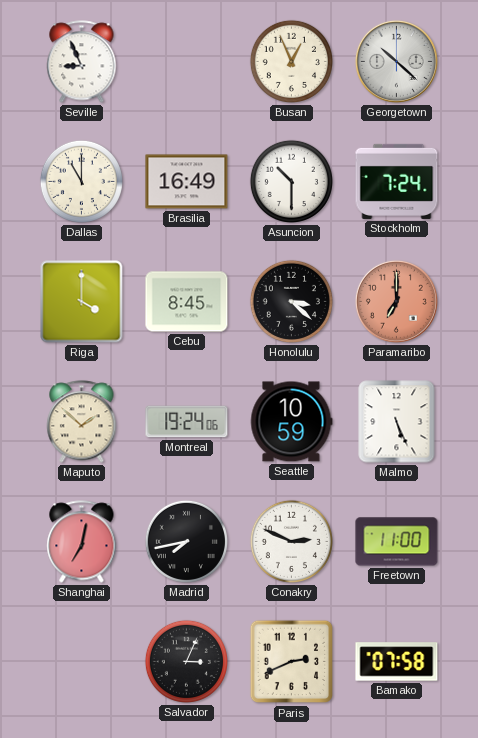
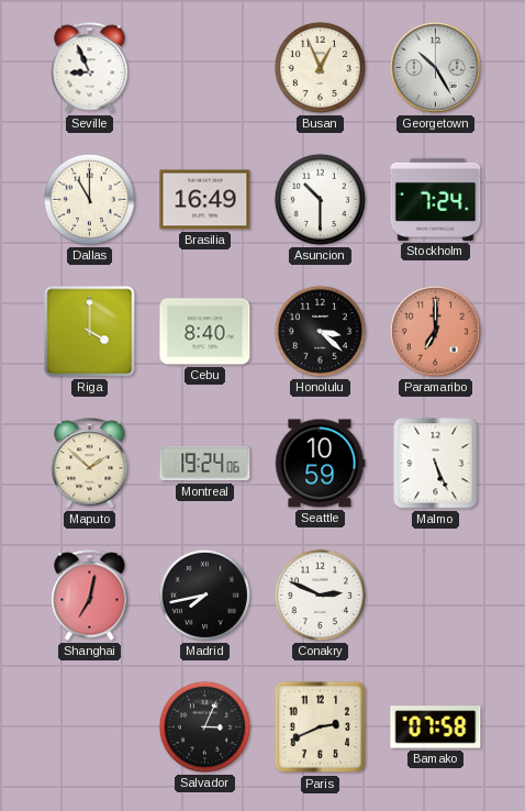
Georgetown: 10:22 -> 10:25
Cebu: 8:45 -> 8:40
Freetown: 11:00 -> none
